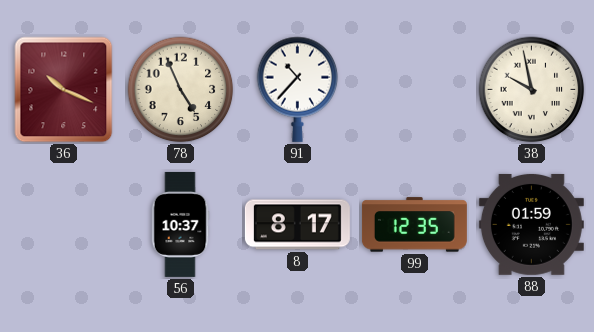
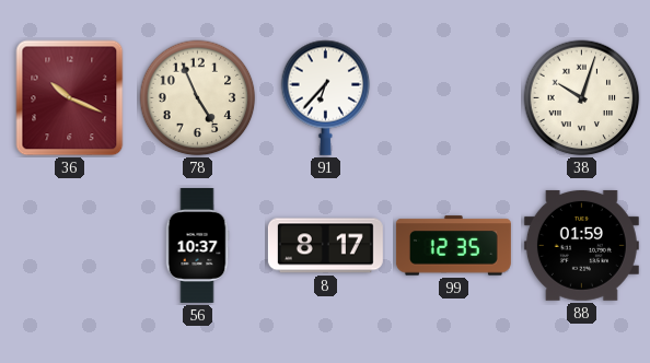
91: 10:37 -> 6:37
38: 9:58 -> 10:03
